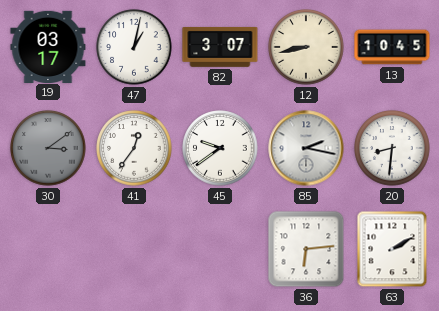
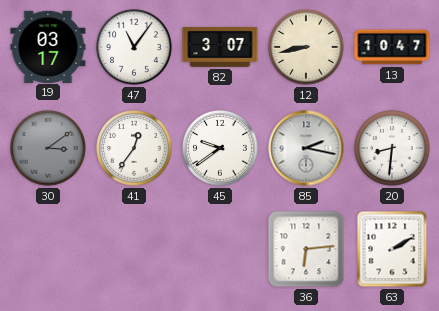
47: 1:02 -> 11:06
13: 10:45 -> 10:47
